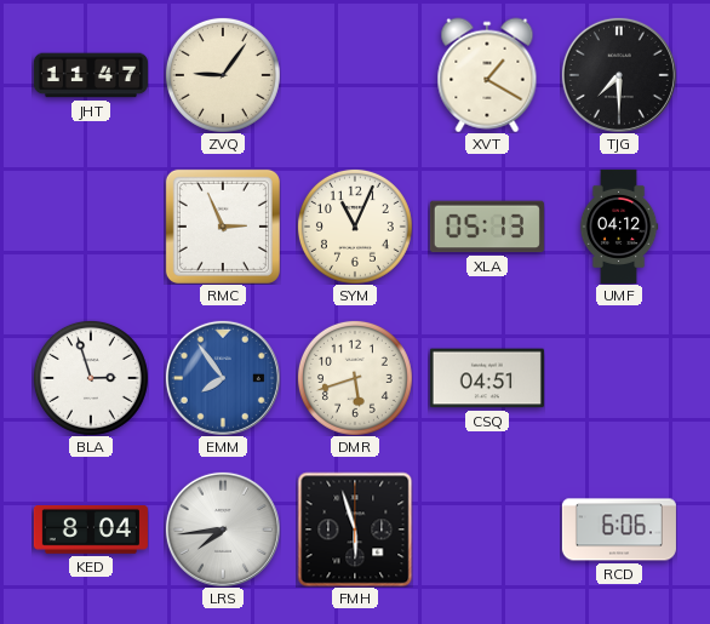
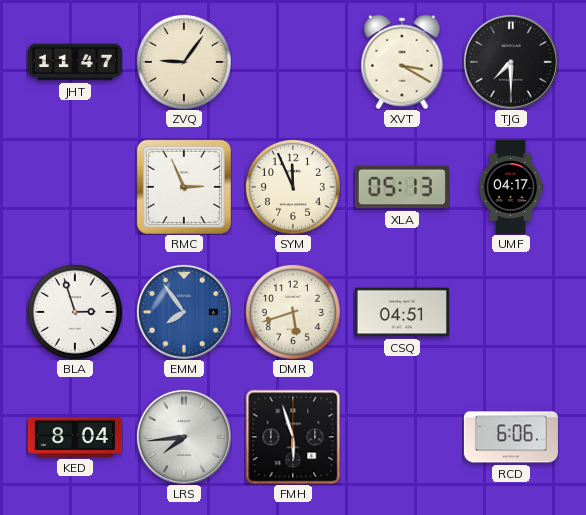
XVT: 1:20 -> 3:20
SYM: 11:04 -> 11:56
UMF: 04:12 -> 04:17
